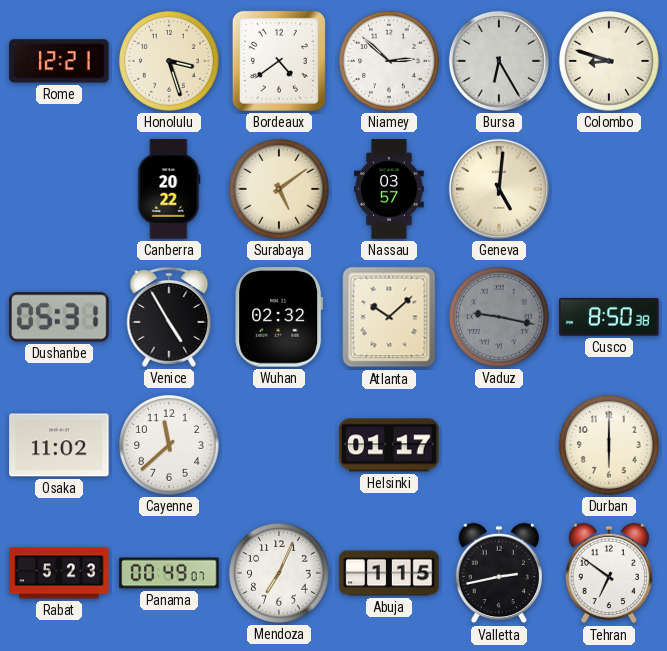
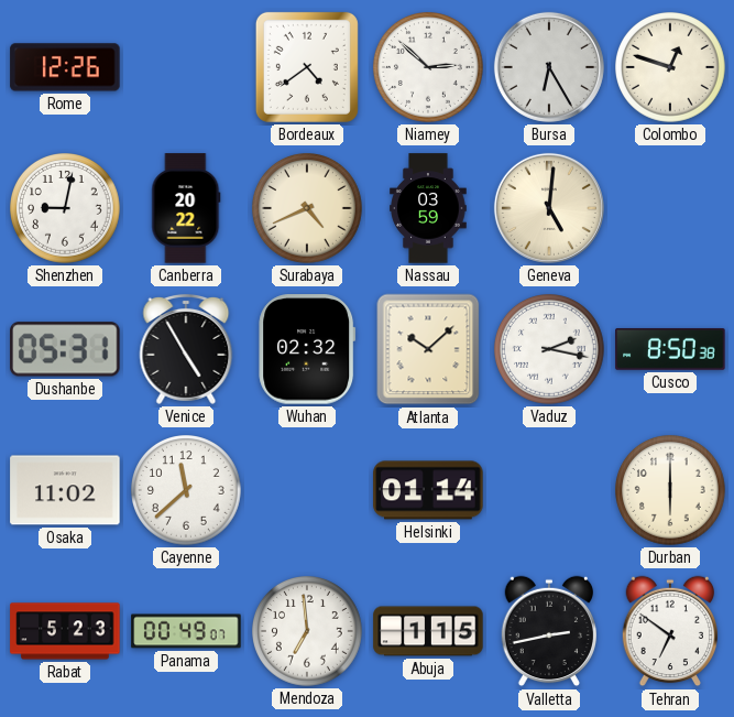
Rome: 12:21 -> 12:26
Honolulu: 3:27 -> none
Colombo: 8:48 -> 12:48
Shenzhen: none -> 9:02
Surabaya: 5:09 -> 4:41
Nassau: 03:57 -> 03:59
Vaduz: 9:17 -> 2:17
Vaduz dial: grey -> white
Helsinki: 01:17 -> 01:14
Mendoza: 7:04 -> 6:59
